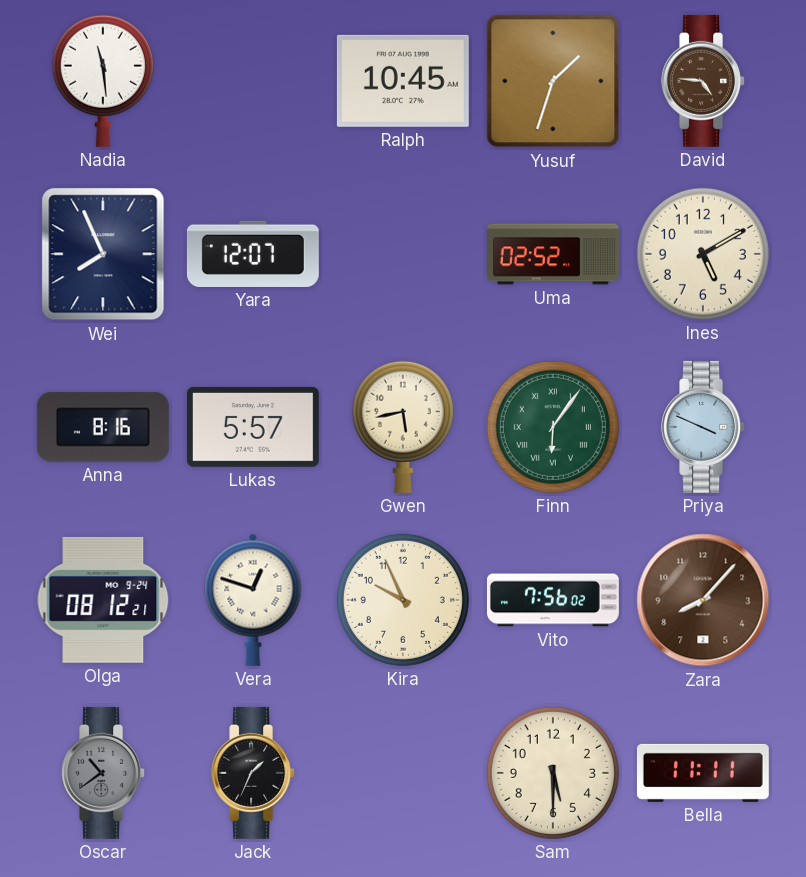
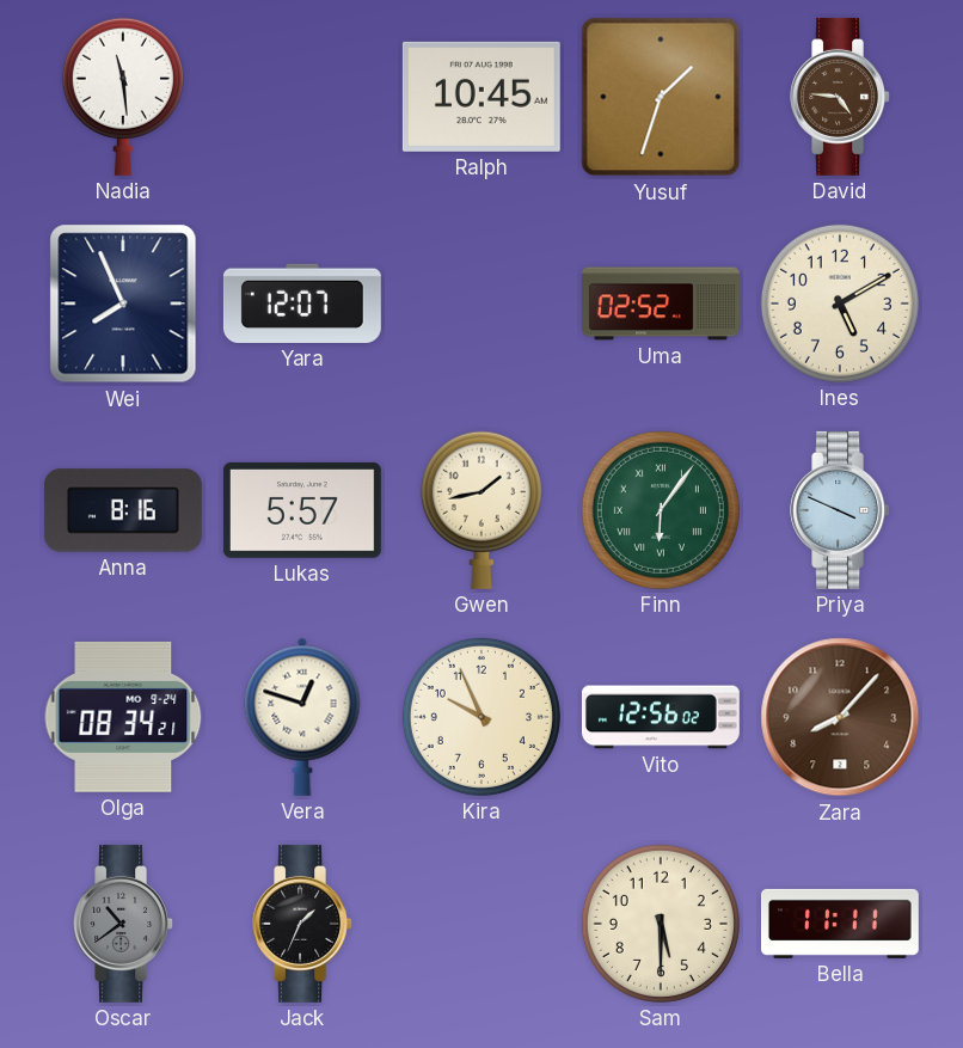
Gwen: 5:43 -> 1:43
Olga: 08:12 -> 08:34
Vito: 7:56 -> 12:56
